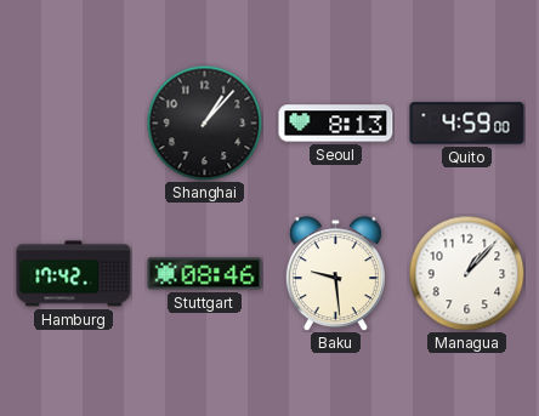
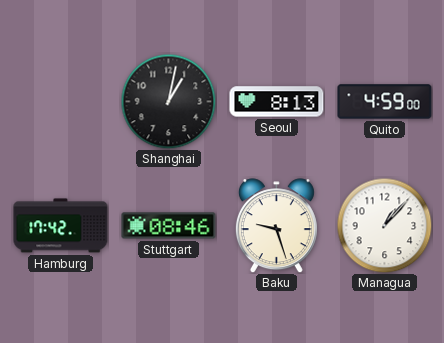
Shanghai: 1:07 -> 1:02
Baku: 9:29 -> 9:27
